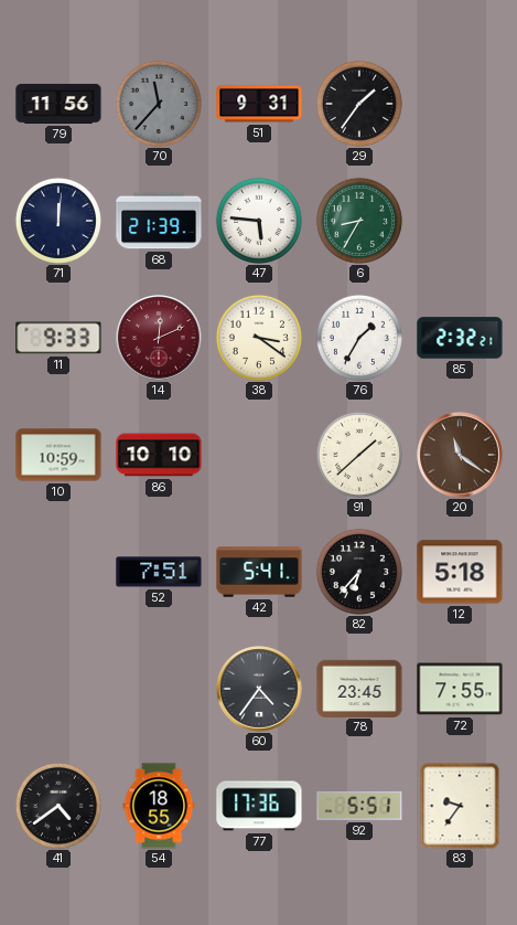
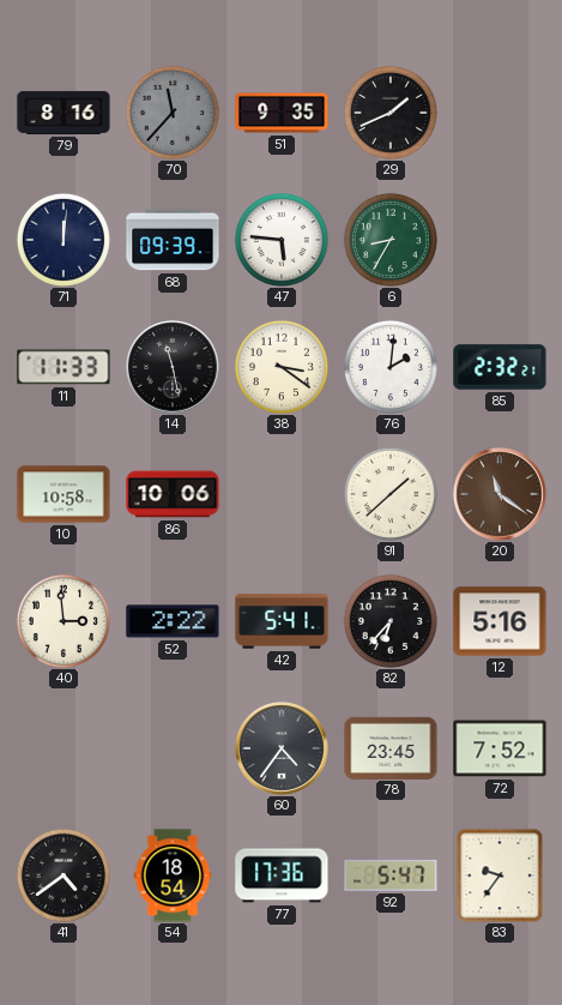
79: 11:56 -> 8:16
51: 9:31 -> 9:35
29: 1:36 -> 1:41
68: 21:39 -> 09:39
11: 9:33 -> 11:33
14: 12:11 -> 11:28
14 dial: burgundy -> black
76: 1:35 -> 2:01
10: 10:59 -> 10:58
86: 10:10 -> 10:06
40: none -> 2:59
52: 7:51 -> 2:22
12: 5:18 -> 5:16
72: 7:55 -> 7:52
54: 18:55 -> 18:54
92: 5:51 -> 5:47
